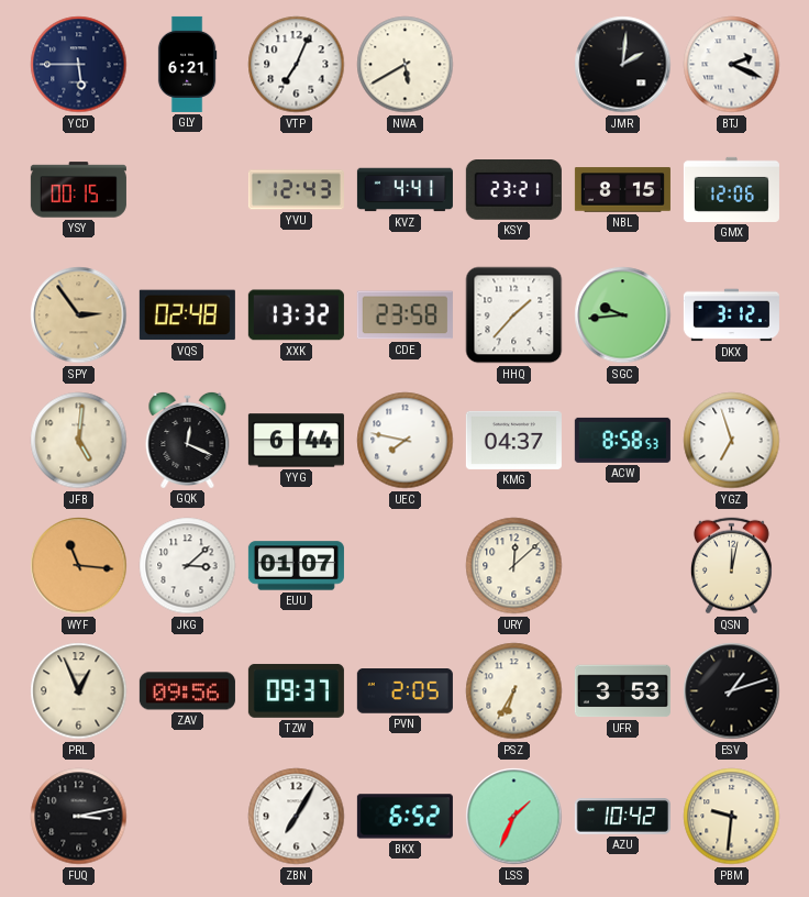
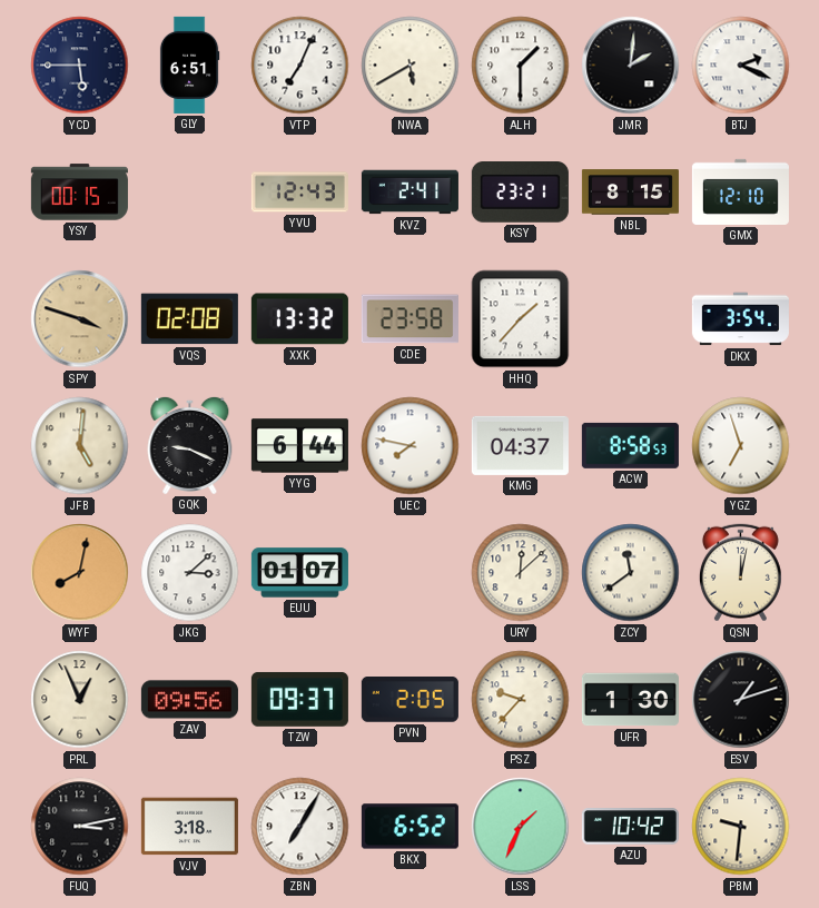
GLY: 6:21 -> 6:51
ALH: none -> 1:30
KVZ: 4:41 -> 2:41
GMX: 12:06 -> 12:10
SPY: 2:54 -> 3:48
VQS: 02:48 -> 02:08
SGC: 9:44 -> none
DKX: 3:12 -> 3:54
GQK: 12:19 -> 9:19
WYF: 11:16 -> 8:02
ZCY: none -> 11:39
PSZ: 6:35 -> 9:37
UFR: 3:53 -> 1:30
VJV: none -> 3:18
